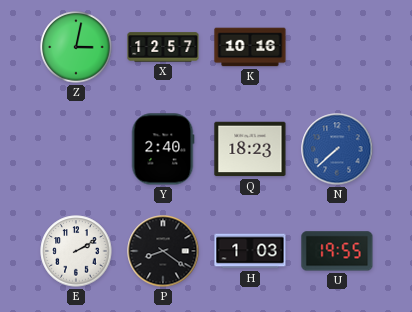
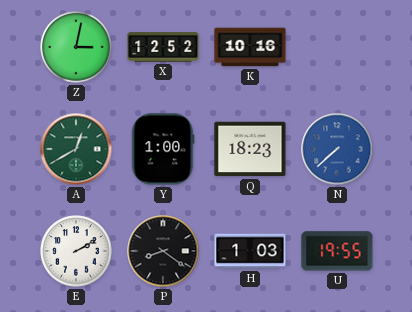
X: 12:57 -> 12:52
A: none -> 12:40
Y: 2:40 -> 1:00
